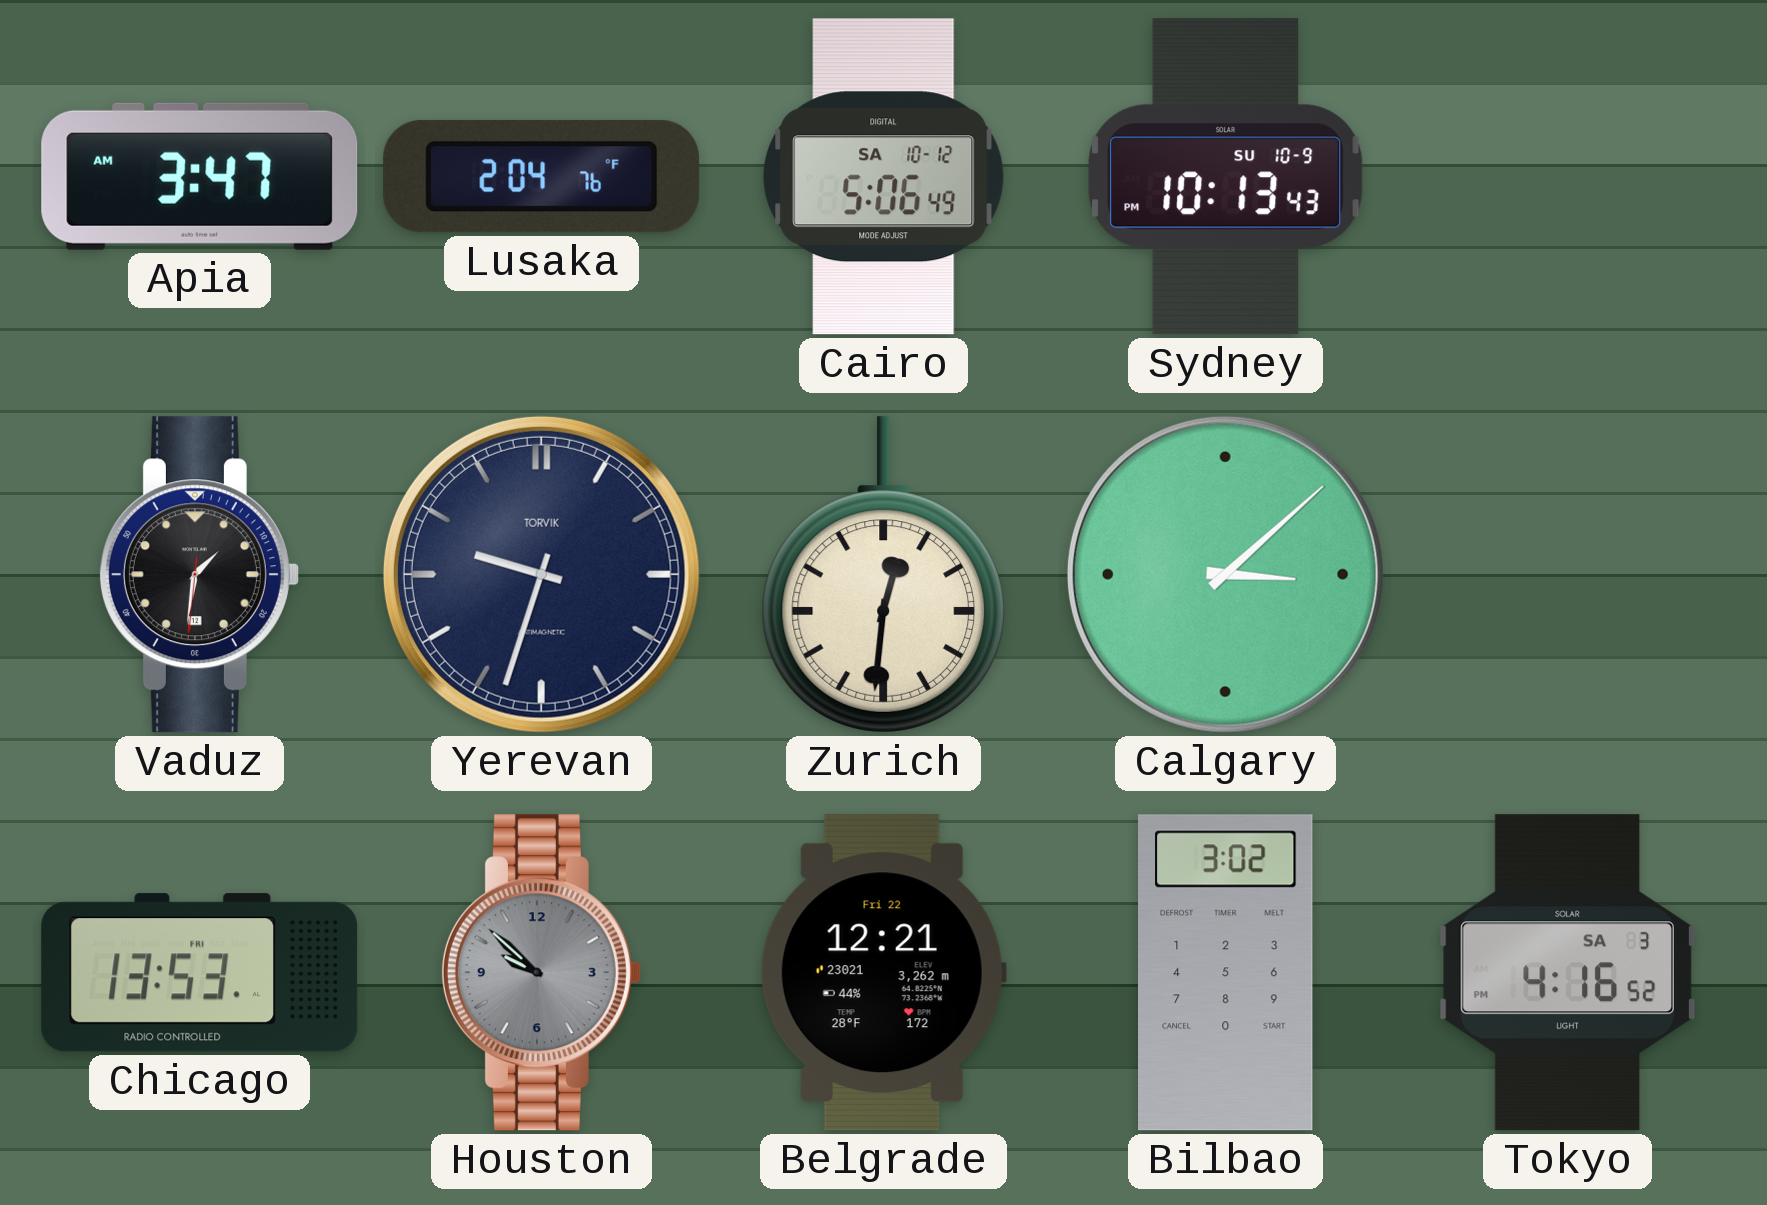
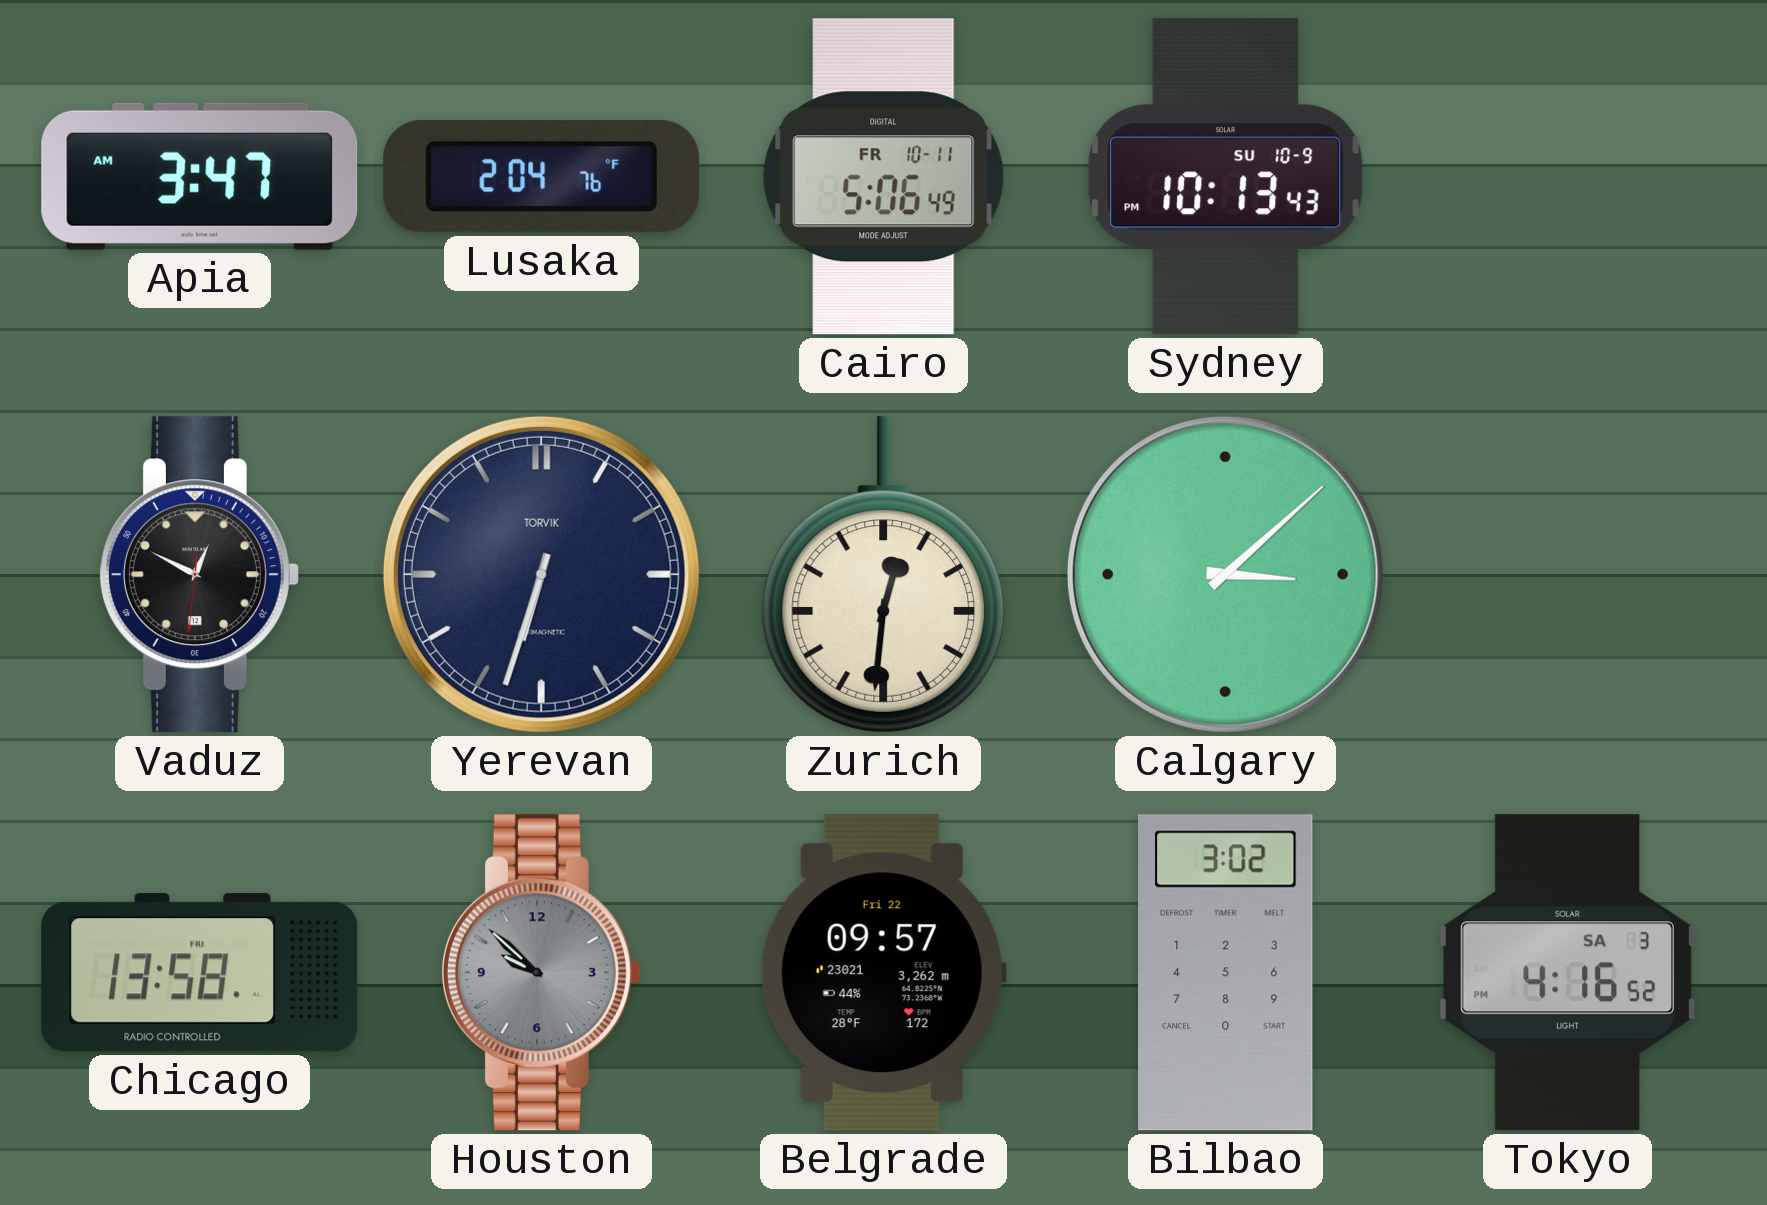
Cairo date: SA 10-12 -> FR 10-11
Vaduz: 1:31 -> 12:49
Yerevan: 9:33 -> 6:33
Chicago: 13:53 -> 13:58
Belgrade: 12:21 -> 09:57
